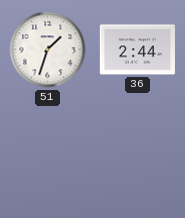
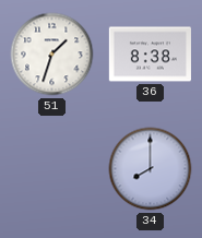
36: 2:44 -> 8:38
34: none -> 8:00
